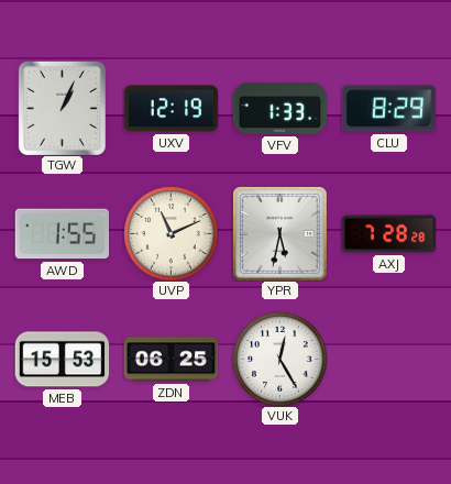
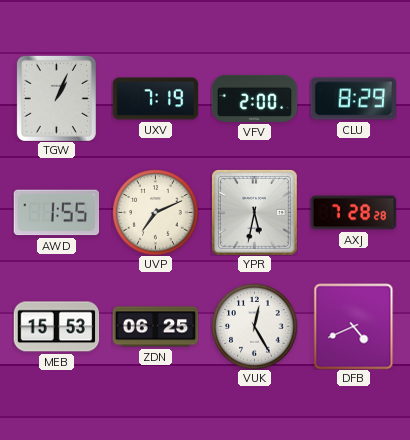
UXV: 12:19 -> 7:19
VFV: 1:33 -> 2:00
UVP: 11:11 -> 7:11
DFB: none -> 4:41
